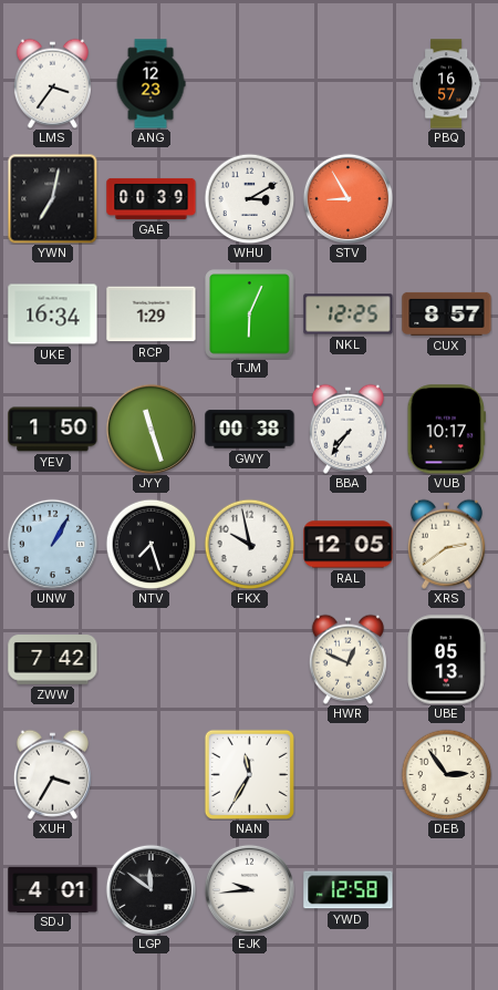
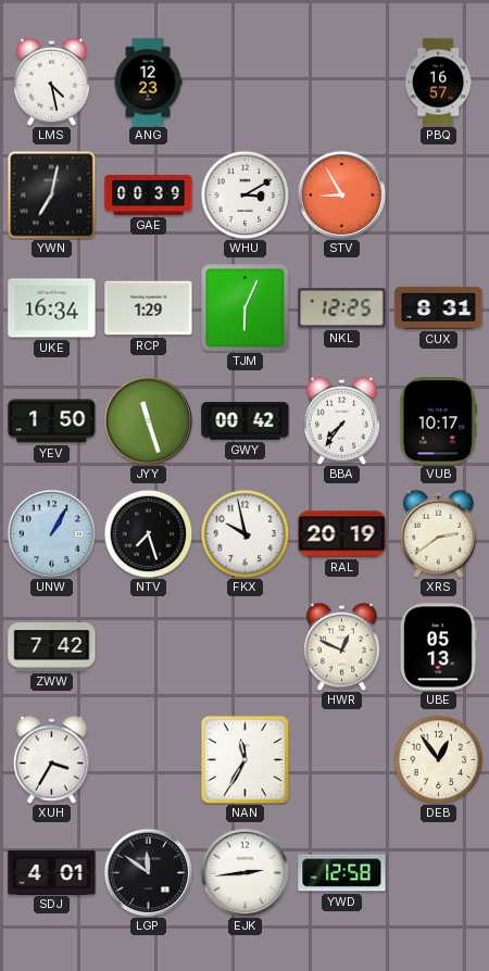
LMS: 3:36 -> 4:28
CUX: 8:57 -> 8:31
GWY: 00:38 -> 00:42
RAL: 12:05 -> 20:19
DEB: 2:54 -> 12:54
EJK: 9:44 -> 2:44
